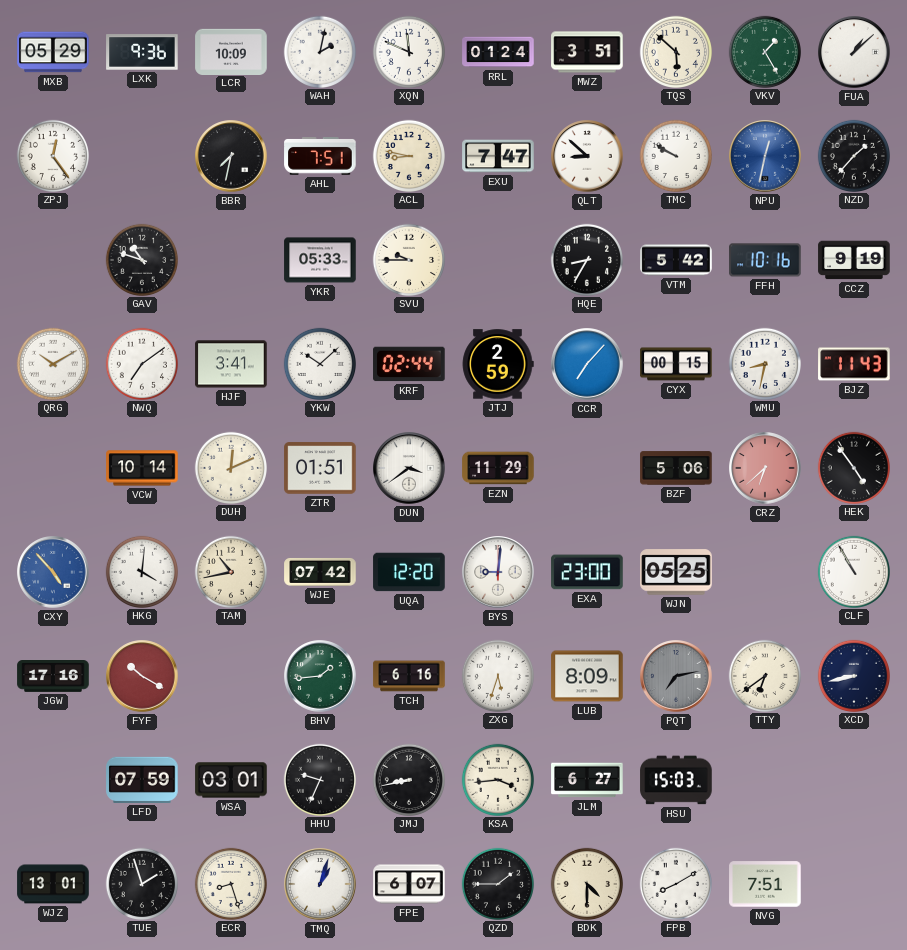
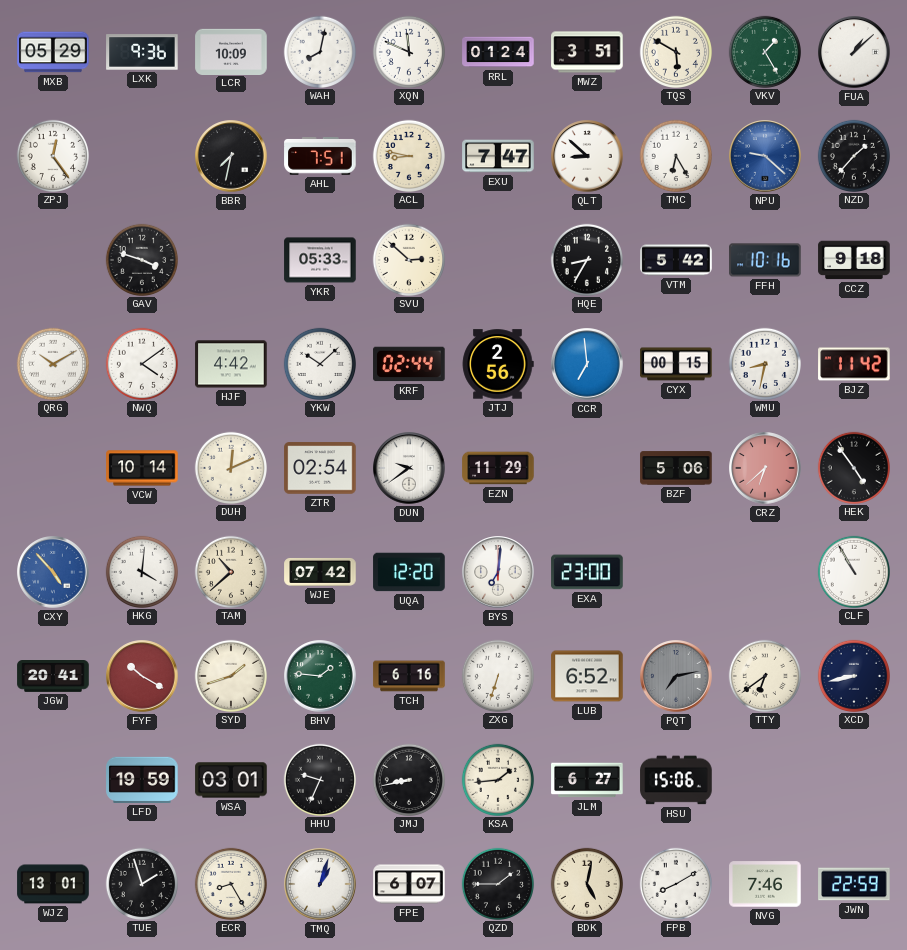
WAH: 2:02 -> 8:02
TQS: 5:52 -> 5:50
TMC: 9:50 -> 6:25
NPU: 12:32 -> 9:22
GAV: 10:48 -> 3:48
SVU: 9:45 -> 2:52
CCZ: 9:19 -> 9:18
NWQ: 7:09 -> 4:09
HJF: 3:41 -> 4:42
JTJ: 2:59 -> 2:56
CCR: 7:07 -> 6:59
BJZ: 11:43 -> 11:42
ZTR: 01:51 -> 02:54
DUN: 3:39 -> 9:39
TAM: 10:43 -> 10:38
BYS: 9:01 -> 7:01
WJN: 05:25 -> none
JGW: 17:16 -> 20:41
SYD: none -> 1:42
BHV: 1:44 -> 1:46
ZXG: 5:33 -> 6:33
LUB: 8:09 -> 6:52
LFD: 07:59 -> 19:59
KSA: 3:44 -> 1:44
HSU: 15:03 -> 15:06
ECR: 8:27 -> 8:25
BDK: 4:30 -> 5:02
NVG: 7:51 -> 7:46
JWN: none -> 22:59
